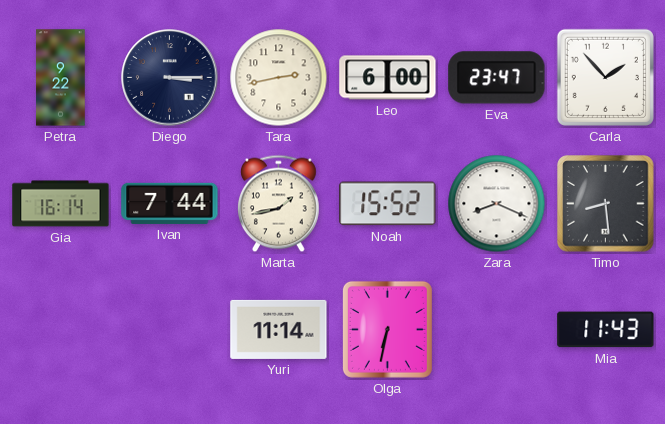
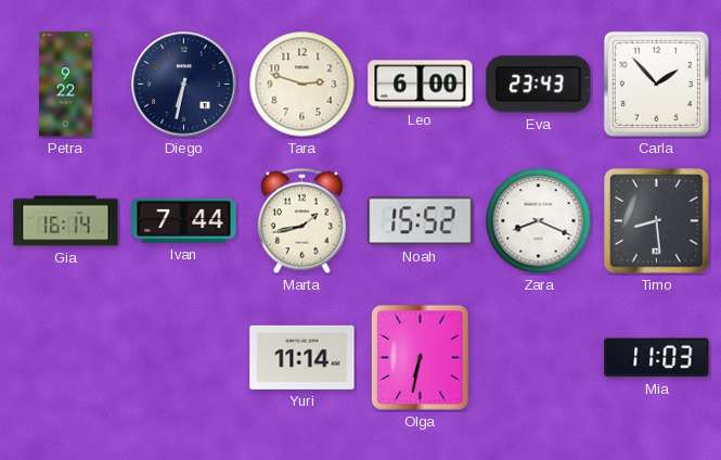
Diego: 3:15 -> 6:32
Tara: 2:43 -> 2:48
Eva: 23:47 -> 23:43
Mia: 11:43 -> 11:03
